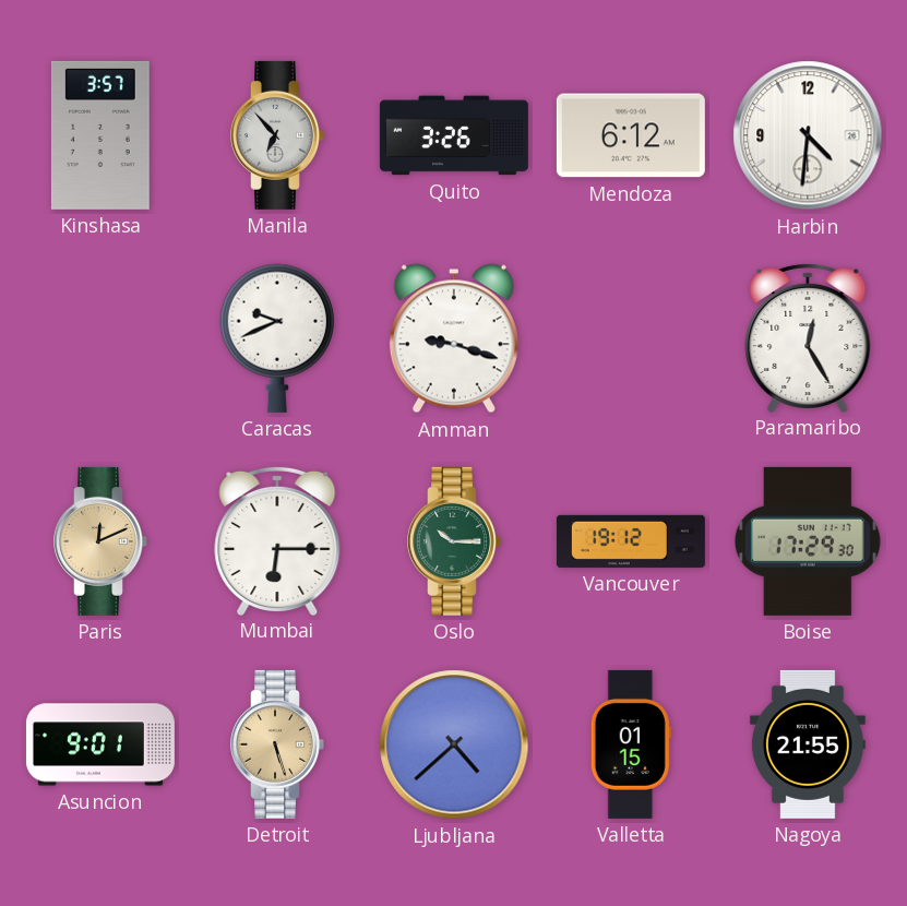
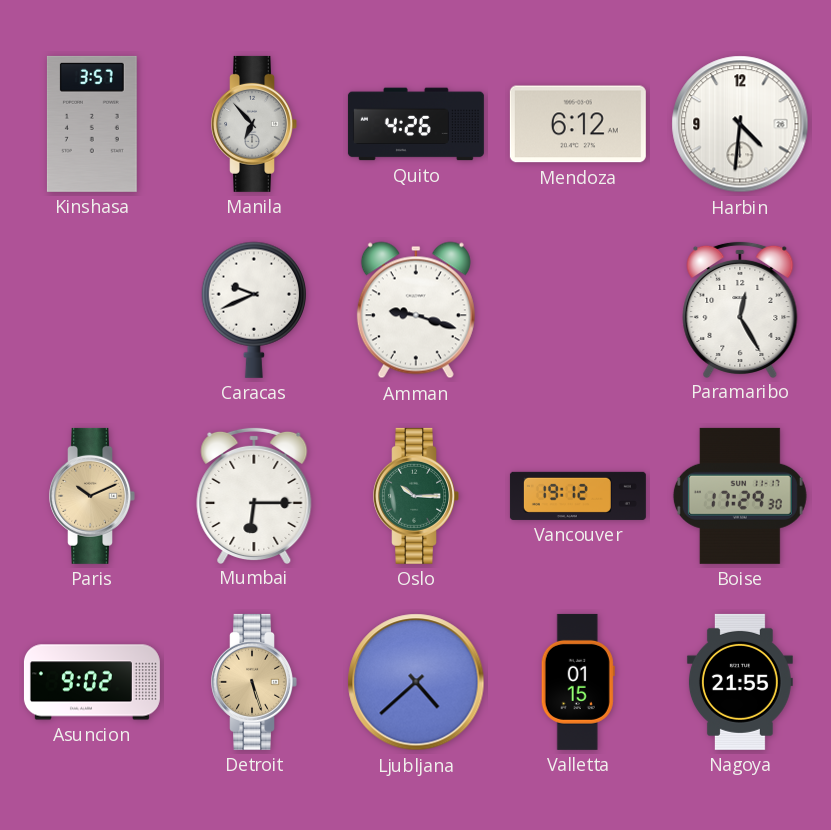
Quito: 3:26 -> 4:26
Paris: 12:11 -> 10:11
Asuncion: 9:01 -> 9:02
